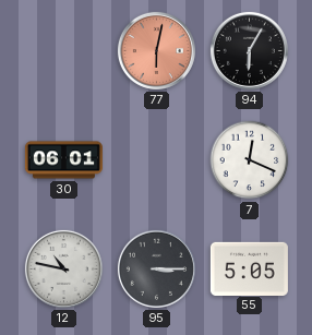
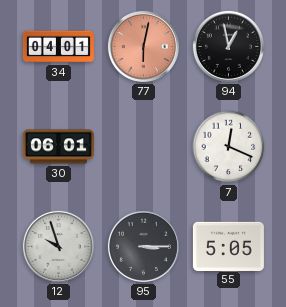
34: none -> 04:01
94: 6:05 -> 12:58
12: 10:47 -> 9:57
